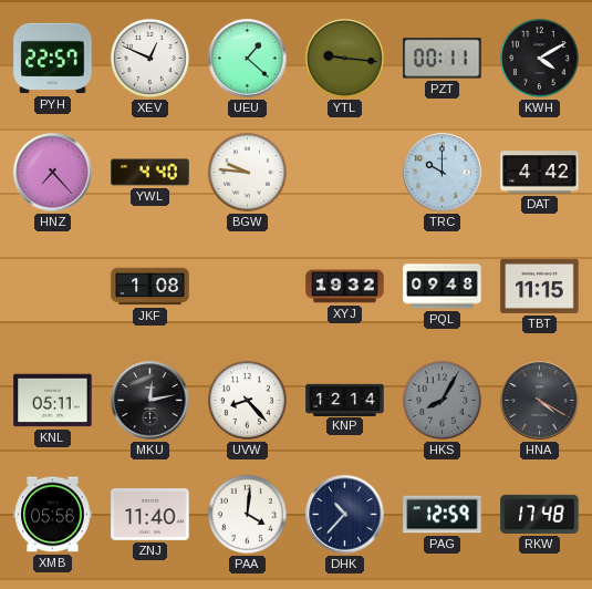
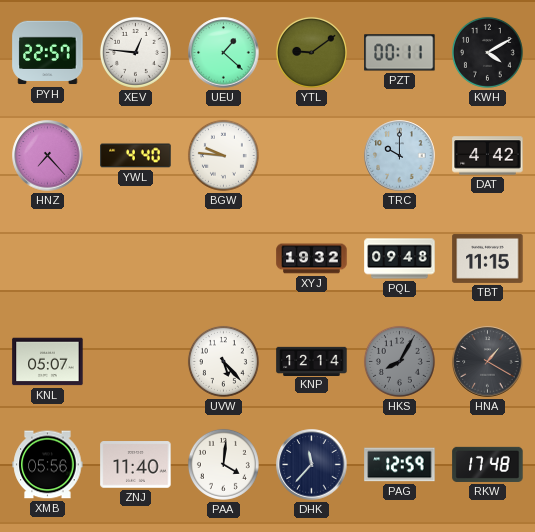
XEV: 12:49 -> 12:46
YTL: 9:16 -> 9:09
JKF: 1:08 -> none
KNL: 05:11 -> 05:07
MKU: 12:13 -> none
UVW: 8:23 -> 5:23
HNA: 4:20 -> 1:20
DHK: 10:37 -> 11:37
